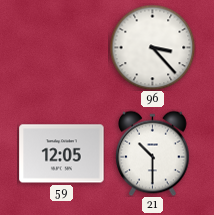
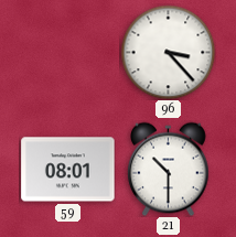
59: 12:05 -> 08:01
